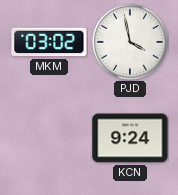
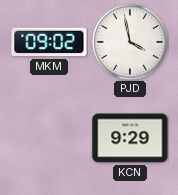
MKM: 03:02 -> 09:02
KCN: 9:24 -> 9:29
